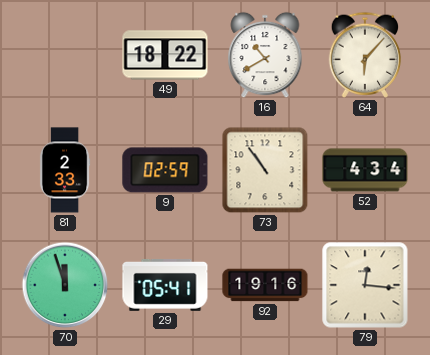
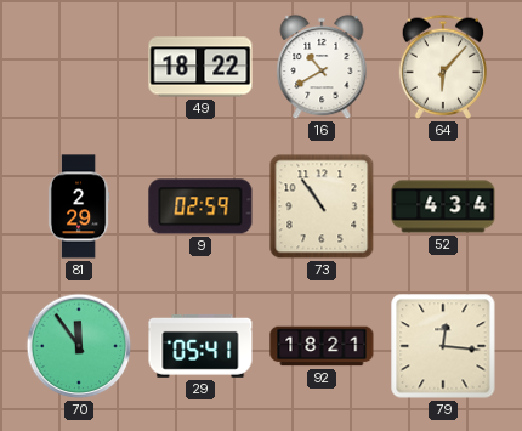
81: 2:33 -> 2:29
70: 11:57 -> 11:54
92: 19:16 -> 18:21
